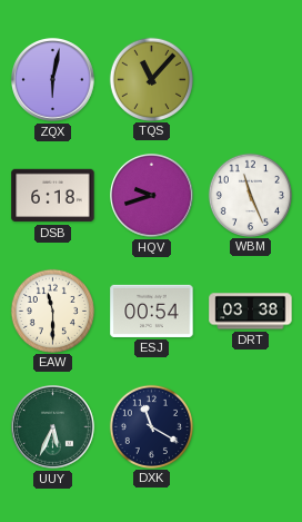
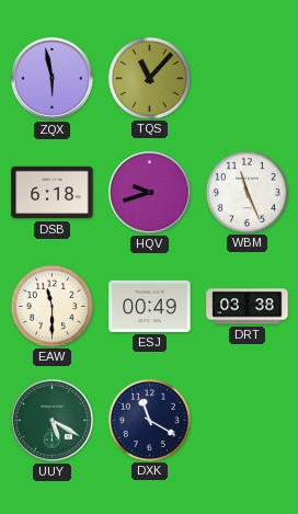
ZQX: 6:02 -> 5:58
ESJ: 00:54 -> 00:49
UUY: 5:34 -> 5:20
